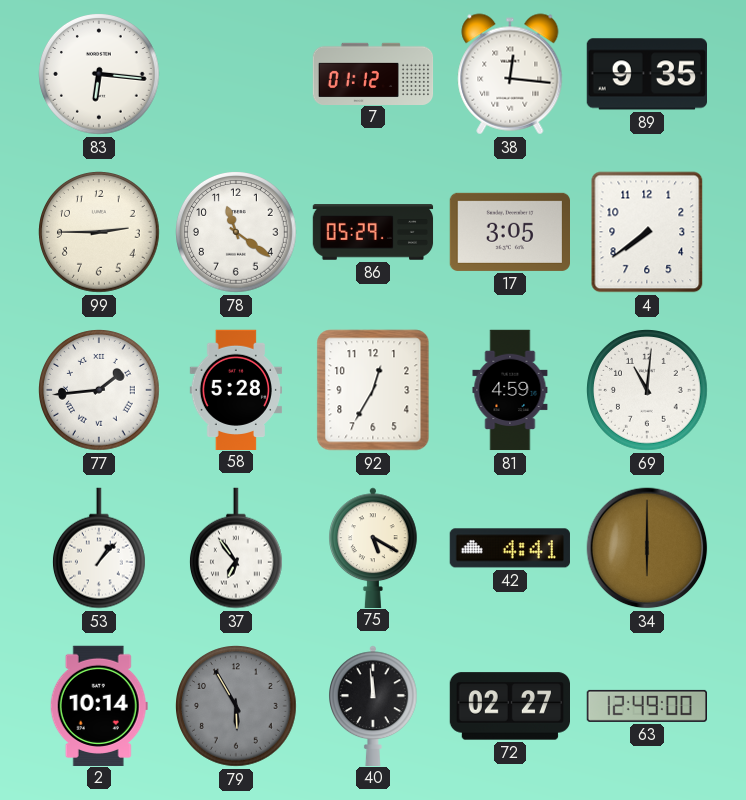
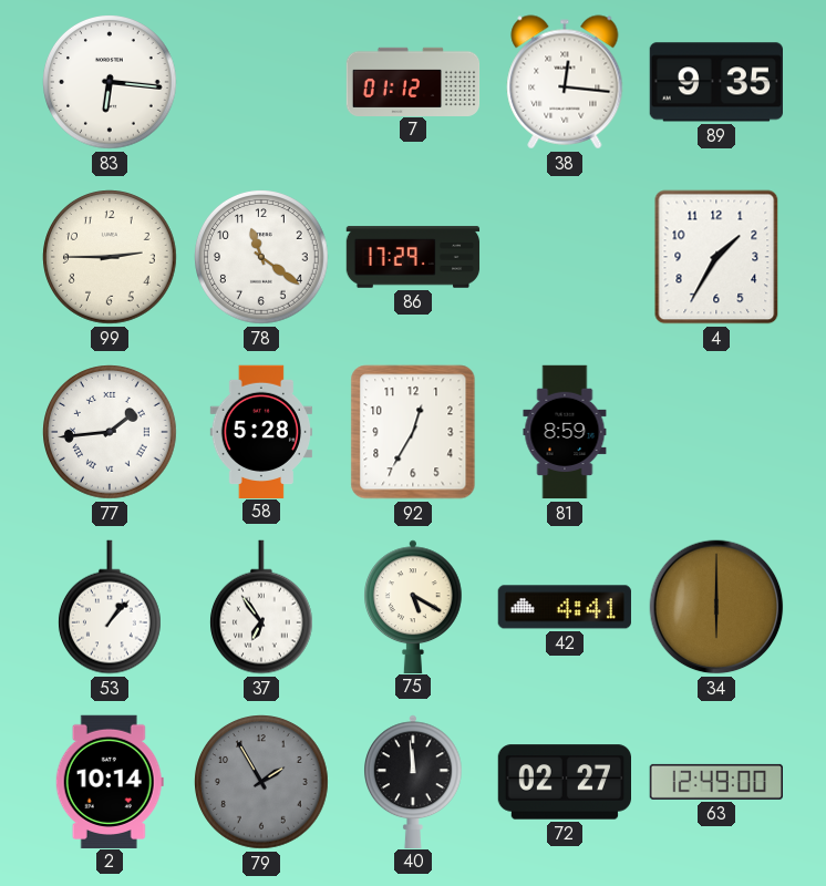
86: 05:29 -> 17:29
17: 3:05 -> none
4: 7:39 -> 1:35
81: 4:59 -> 8:59
69: 11:01 -> none
79: 5:55 -> 1:55
